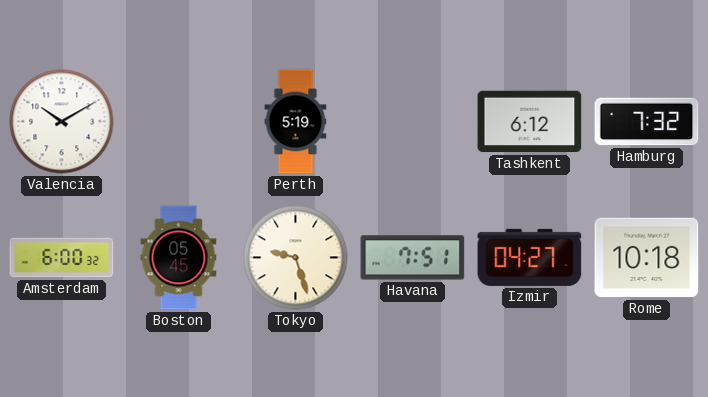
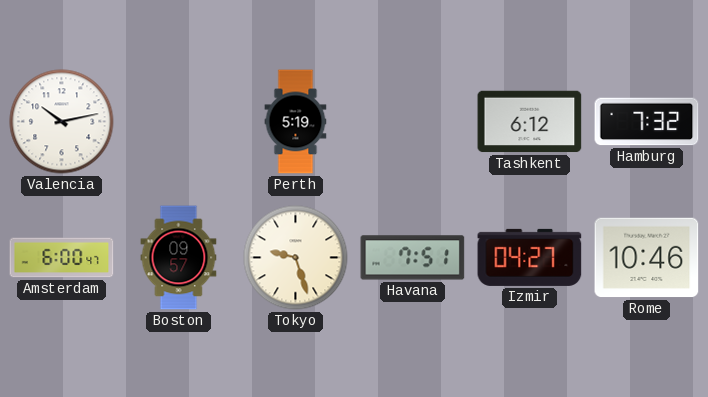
Valencia: 10:10 -> 10:13
Amsterdam: 6:00:32 -> 6:00:47
Boston: 05:45 -> 09:57
Rome: 10:18 -> 10:46
